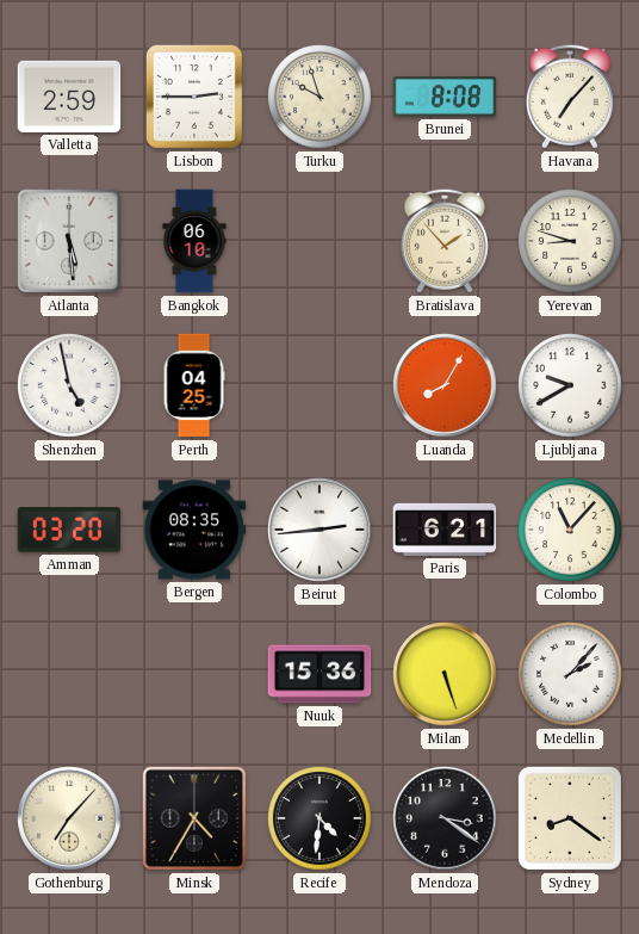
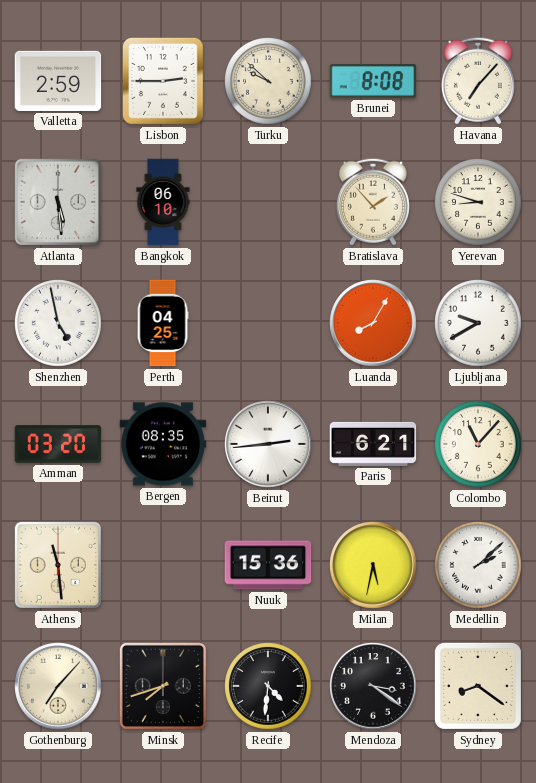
Turku: 9:57 -> 9:52
Athens: none -> 11:29
Milan: 5:27 -> 5:32
Medellin: 2:07 -> 2:08
Minsk: 4:35 -> 7:42
